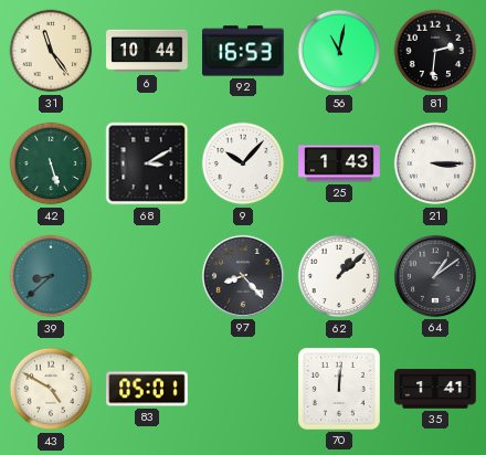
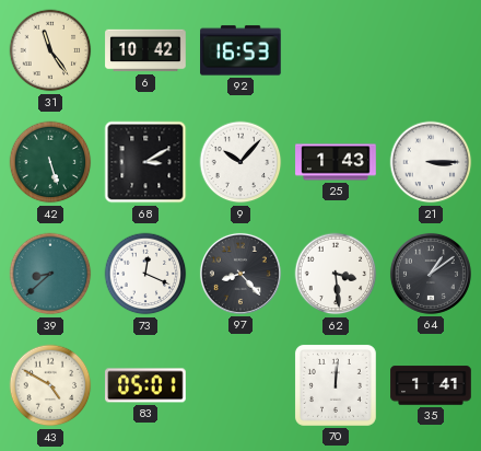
6: 10:44 -> 10:42
56: 11:02 -> none
81: 2:31 -> none
73: none -> 12:19
62: 1:08 -> 3:29
